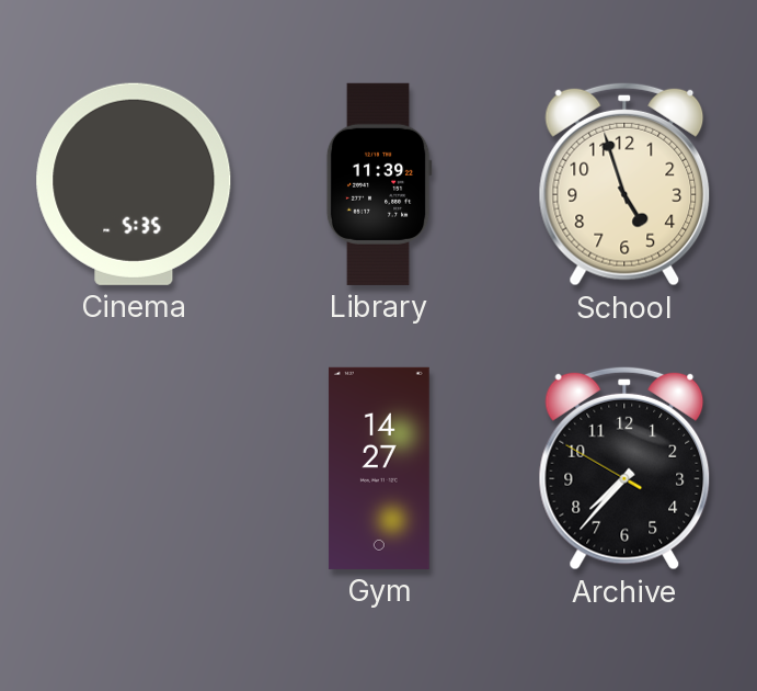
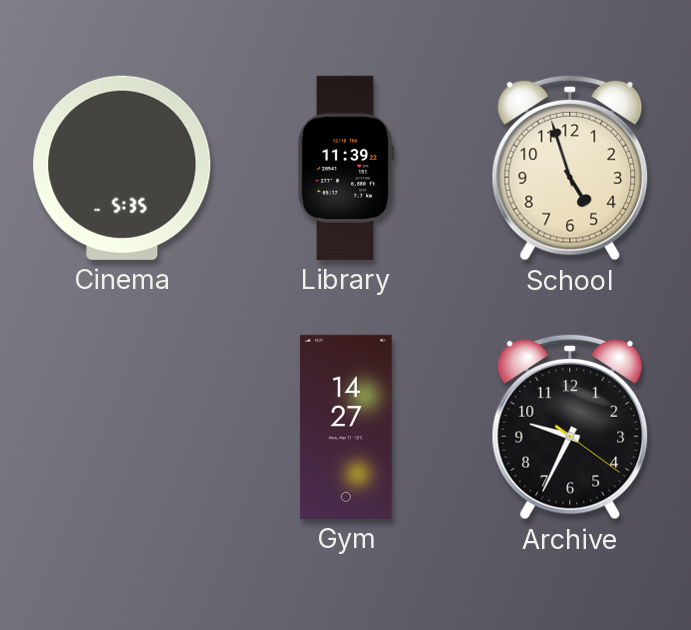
Archive: 7:36 -> 9:34
